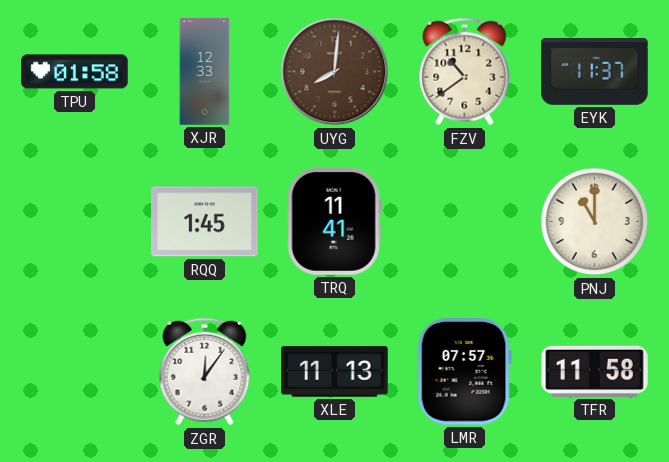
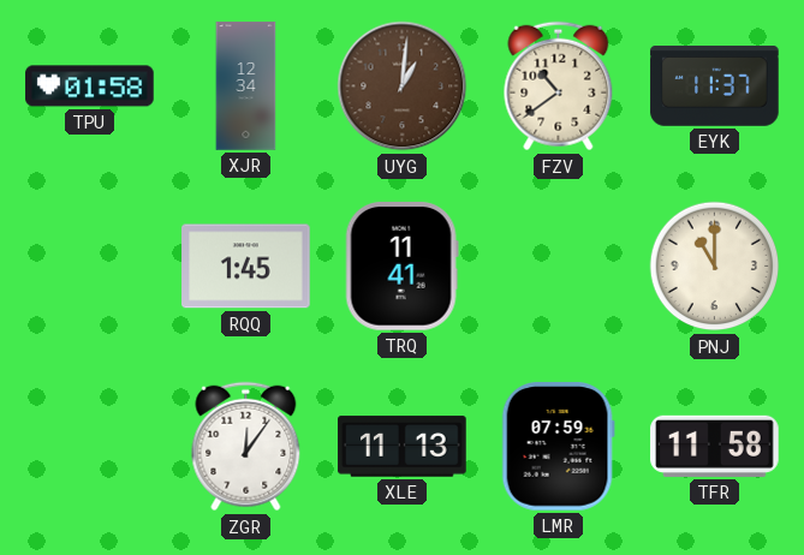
XJR: 12:33 -> 12:34
UYG: 8:01 -> 1:01
LMR: 07:57 -> 07:59
